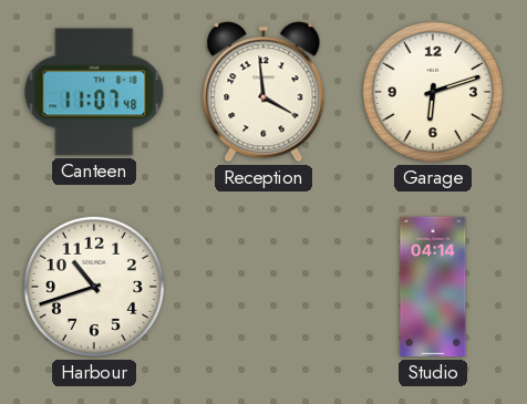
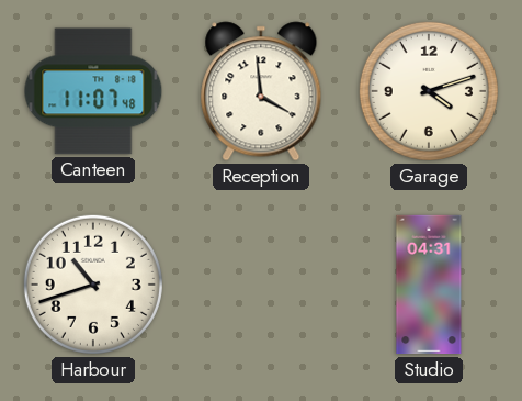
Garage: 6:12 -> 4:12
Studio: 04:14 -> 04:31
